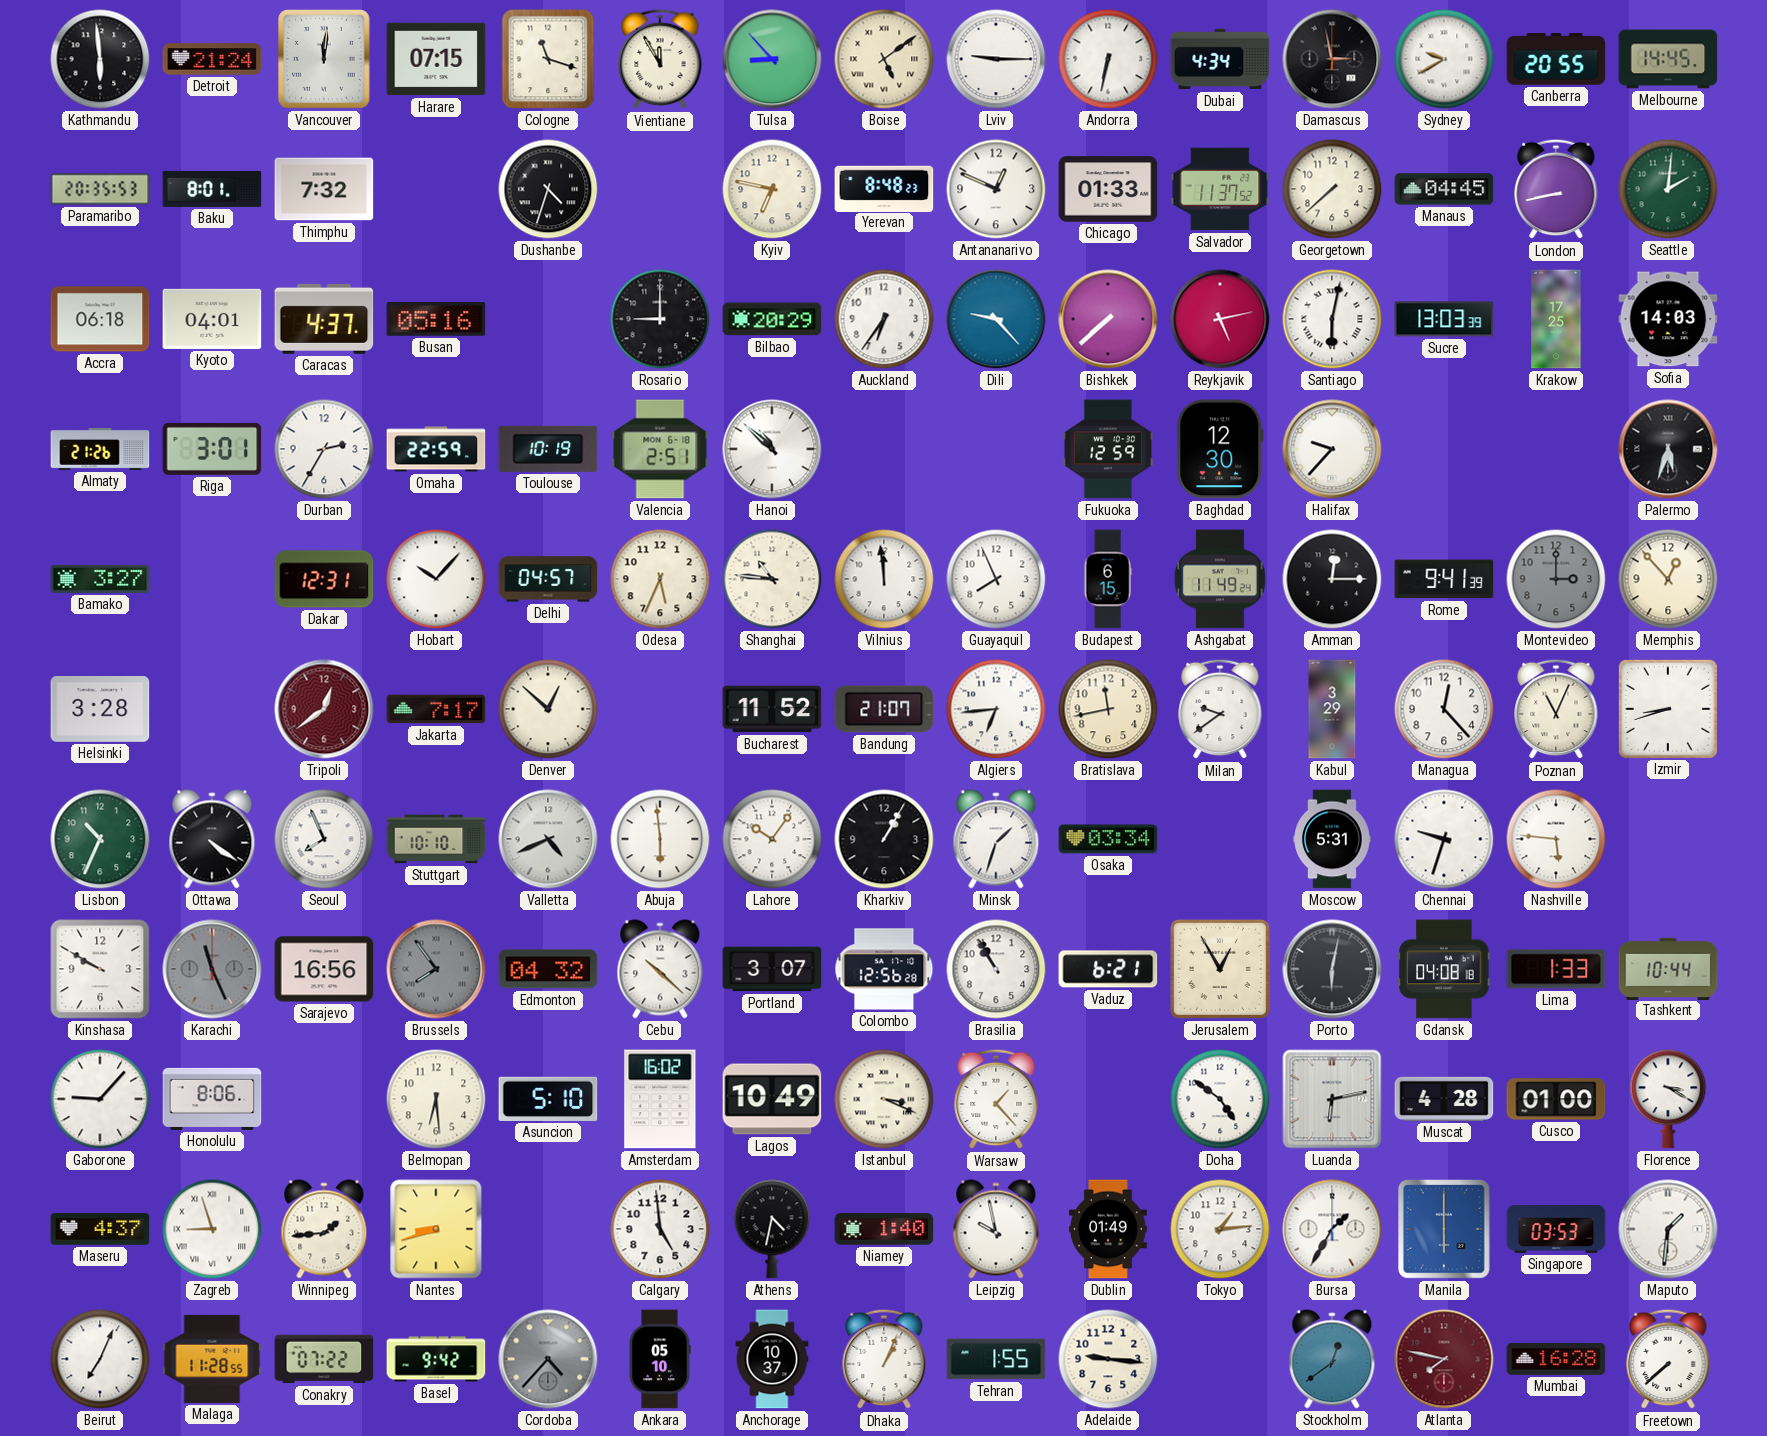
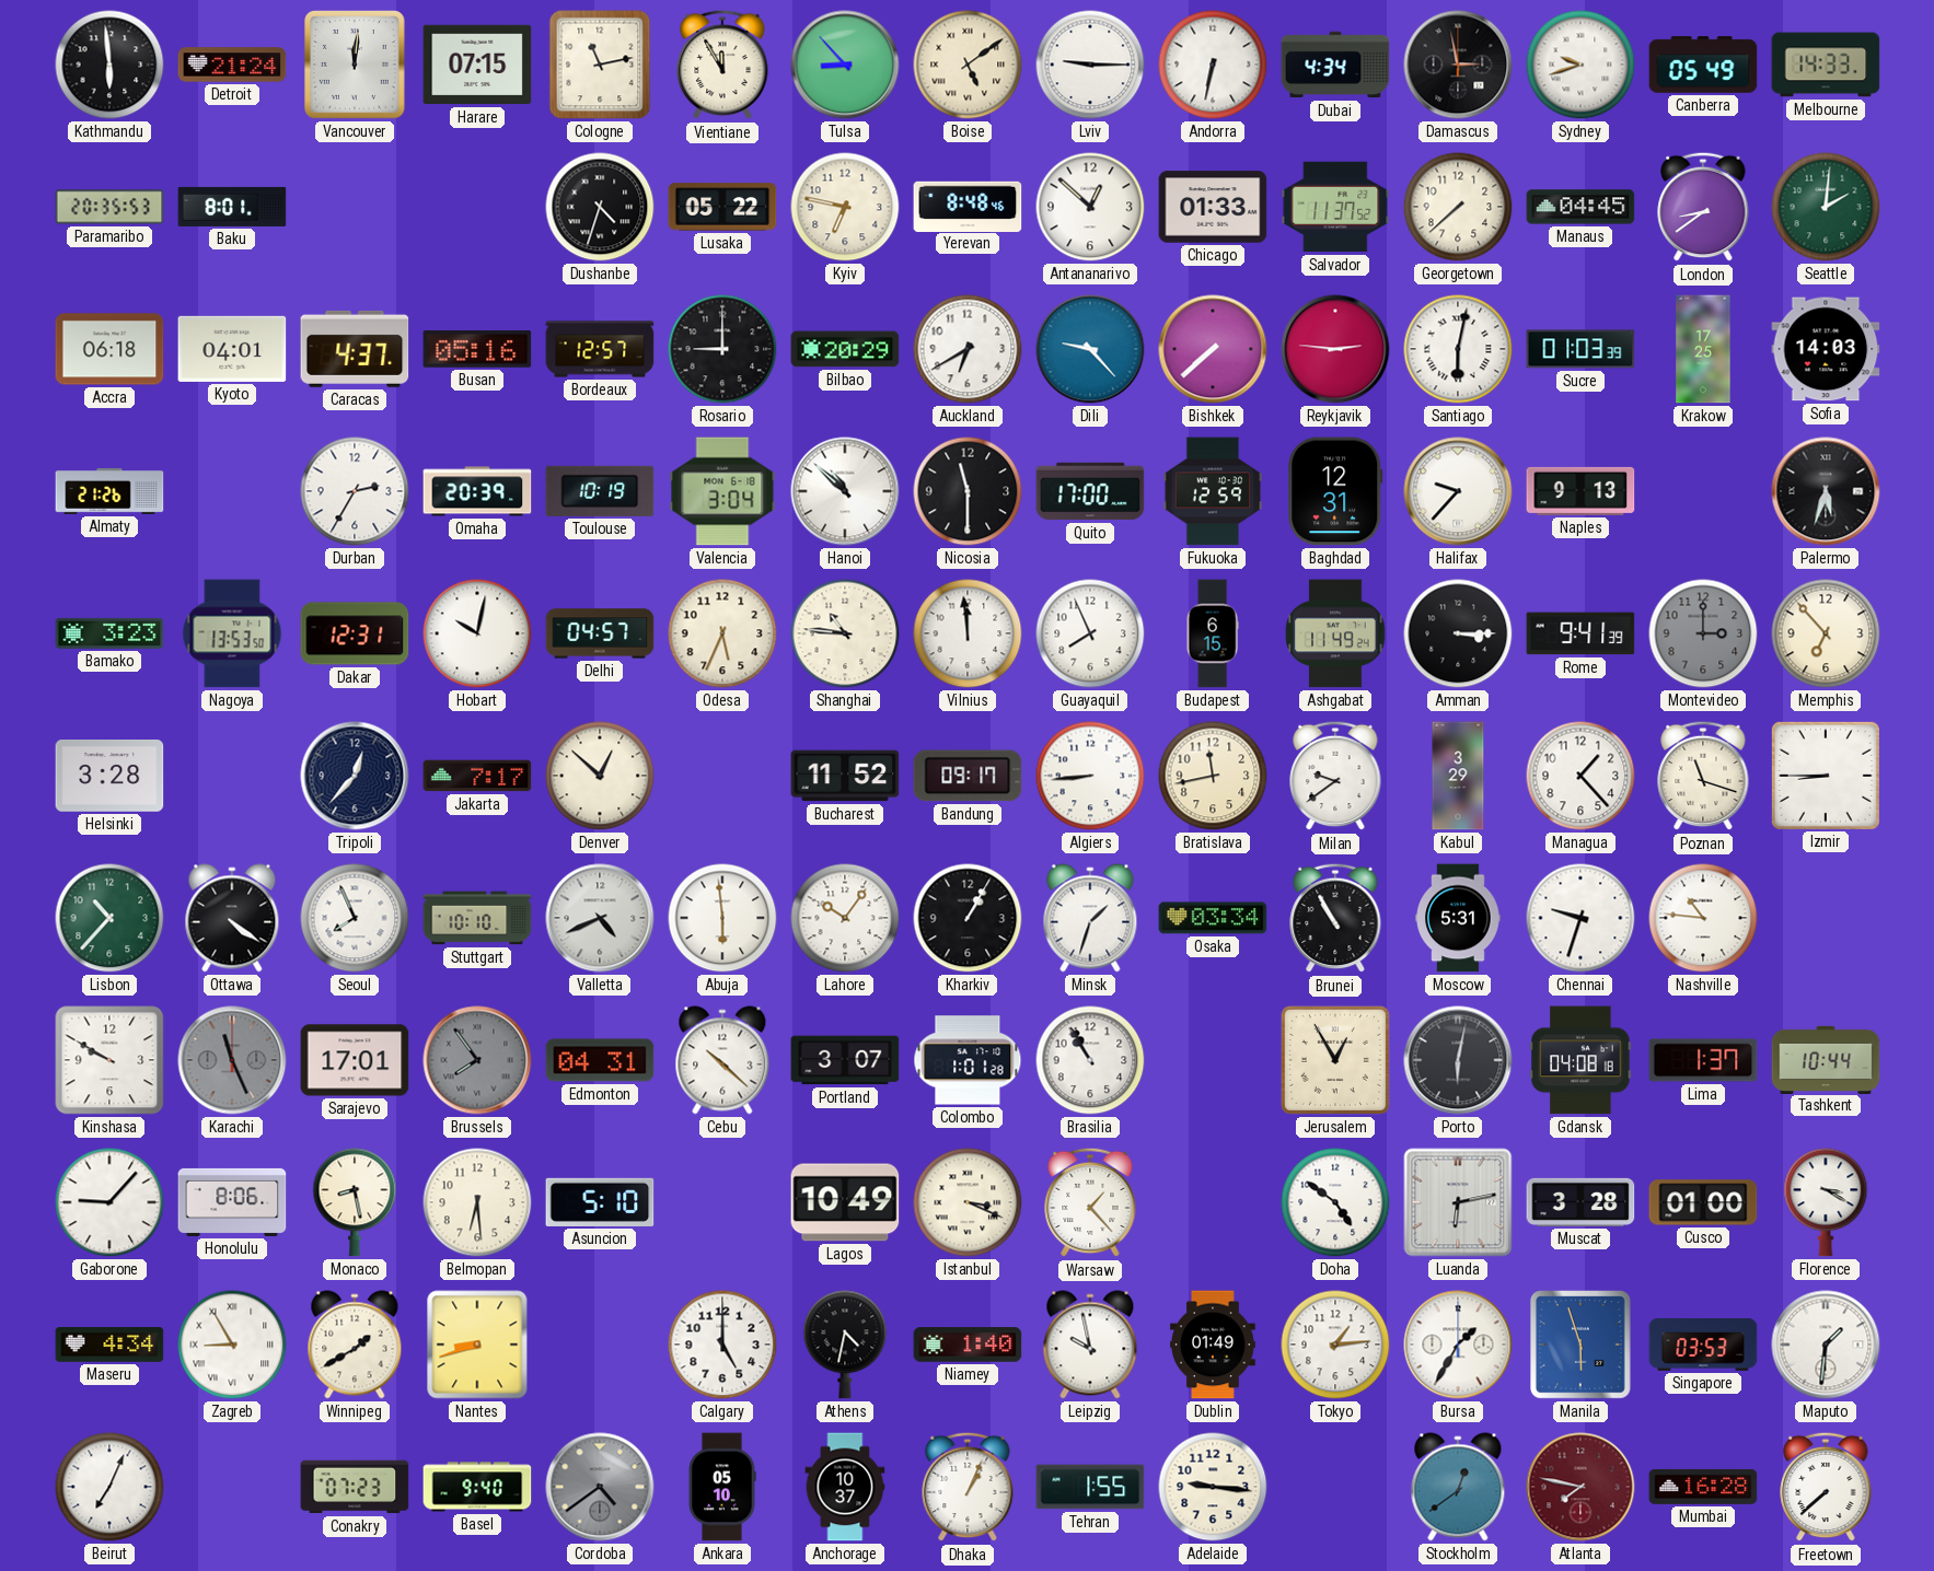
Cologne: 11:18 -> 11:13
Sydney: 9:40 -> 9:42
Canberra: 20:55 -> 05:49
Melbourne: 14:45 -> 14:33
Thimphu: 7:32 -> none
Lusaka: none -> 05:22
Yerevan: 8:48:23 -> 8:48:46
Antananarivo: 12:49 -> 12:52
London: 8:43 -> 8:39
Bordeaux: none -> 12:57
Auckland: 6:36 -> 6:40
Reykjavik: 5:13 -> 2:46
Sucre: 13:03 -> 01:03
Riga: 3:01 -> none
Omaha: 22:59 -> 20:39
Valencia: 2:51 -> 3:04
Nicosia: none -> 11:30
Quito: none -> 17:00
Baghdad: 12:30 -> 12:31
Naples: none -> 9:13
Bamako: 3:27 -> 3:23
Nagoya: none -> 13:53
Hobart: 10:07 -> 10:02
Amman: 12:15 -> 3:15
Memphis: 12:53 -> 6:53
Tripoli: 12:39 -> 12:37
Tripoli dial: burgundy -> navy
Bandung: 21:07 -> 09:17
Algiers: 6:44 -> 8:44
Managua: 12:23 -> 1:23
Poznan: 11:04 -> 11:18
Izmir: 8:42 -> 8:45
Lisbon: 10:34 -> 10:37
Brunei: none -> 10:55
Nashville: 5:46 -> 10:46
Sarajevo: 16:56 -> 17:01
Edmonton: 04:32 -> 04:31
Colombo: 12:56 -> 1:01
Vaduz: 6:21 -> none
Lima: 1:33 -> 1:37
Monaco: none -> 8:28
Amsterdam: 16:02 -> none
Muscat: 4:28 -> 3:28
Maseru: 4:37 -> 4:34
Zagreb: 8:57 -> 8:55
Winnipeg: 1:44 -> 1:40
Calgary: 4:59 -> 5:00
Manila: 6:00 -> 5:57
Malaga: 11:28 -> none
Conakry: 07:22 -> 07:23
Basel: 9:42 -> 9:40
Cordoba: 4:37 -> 4:39
